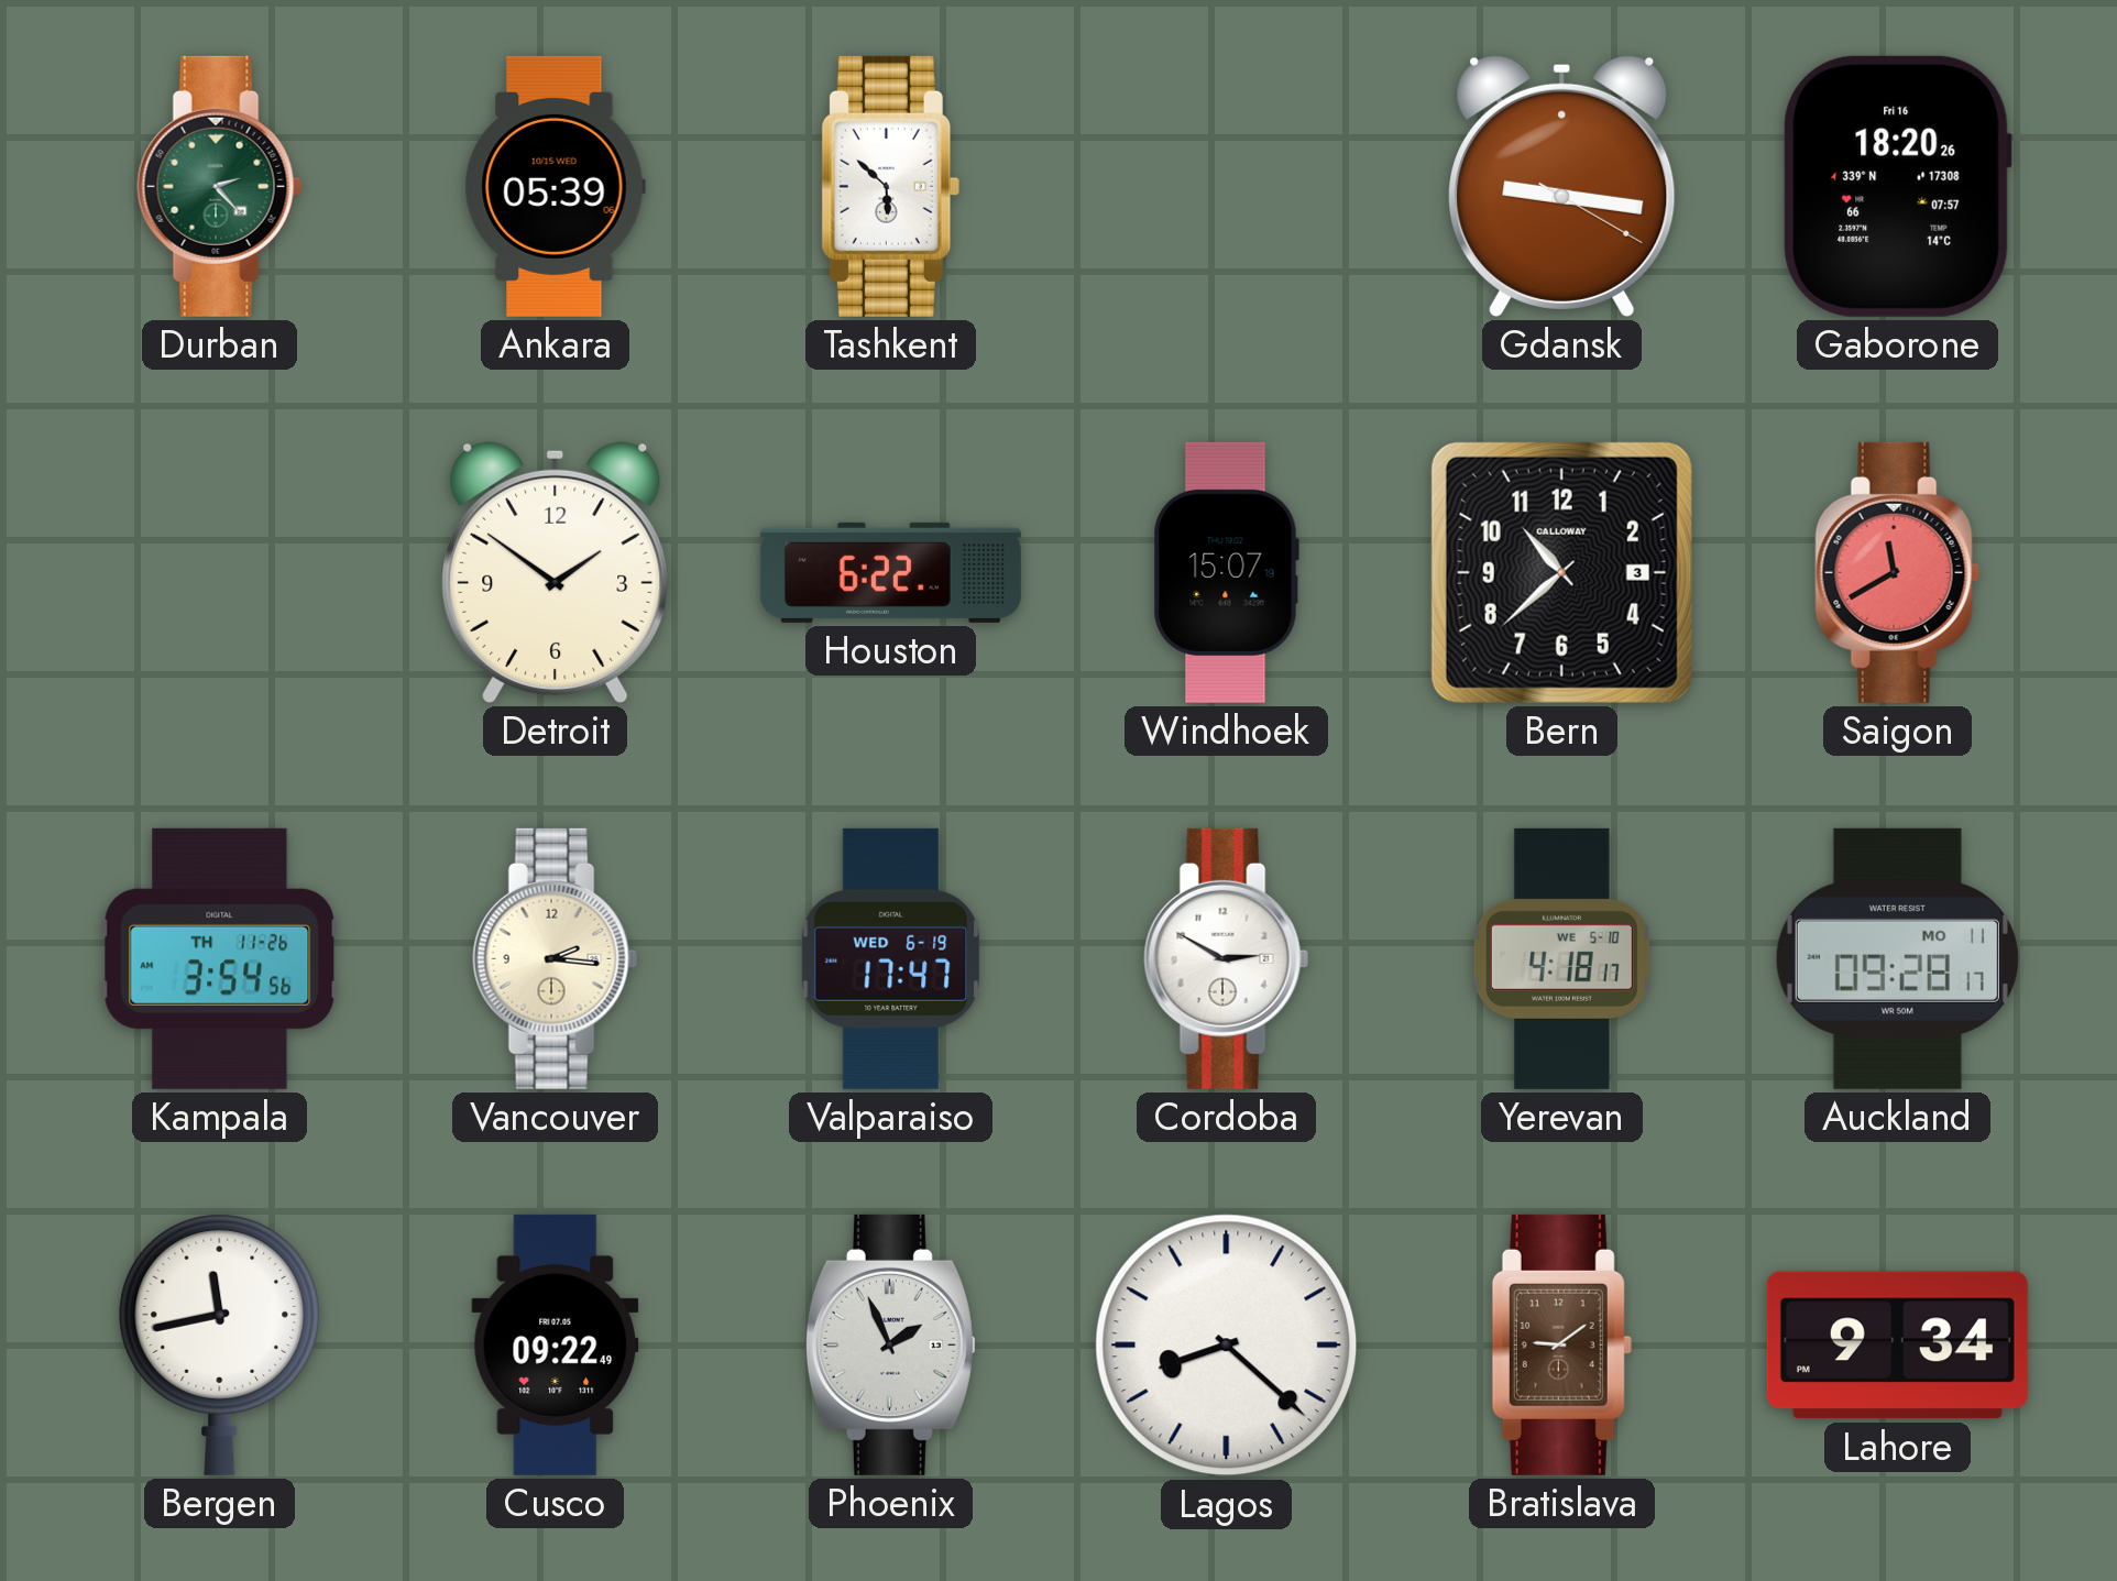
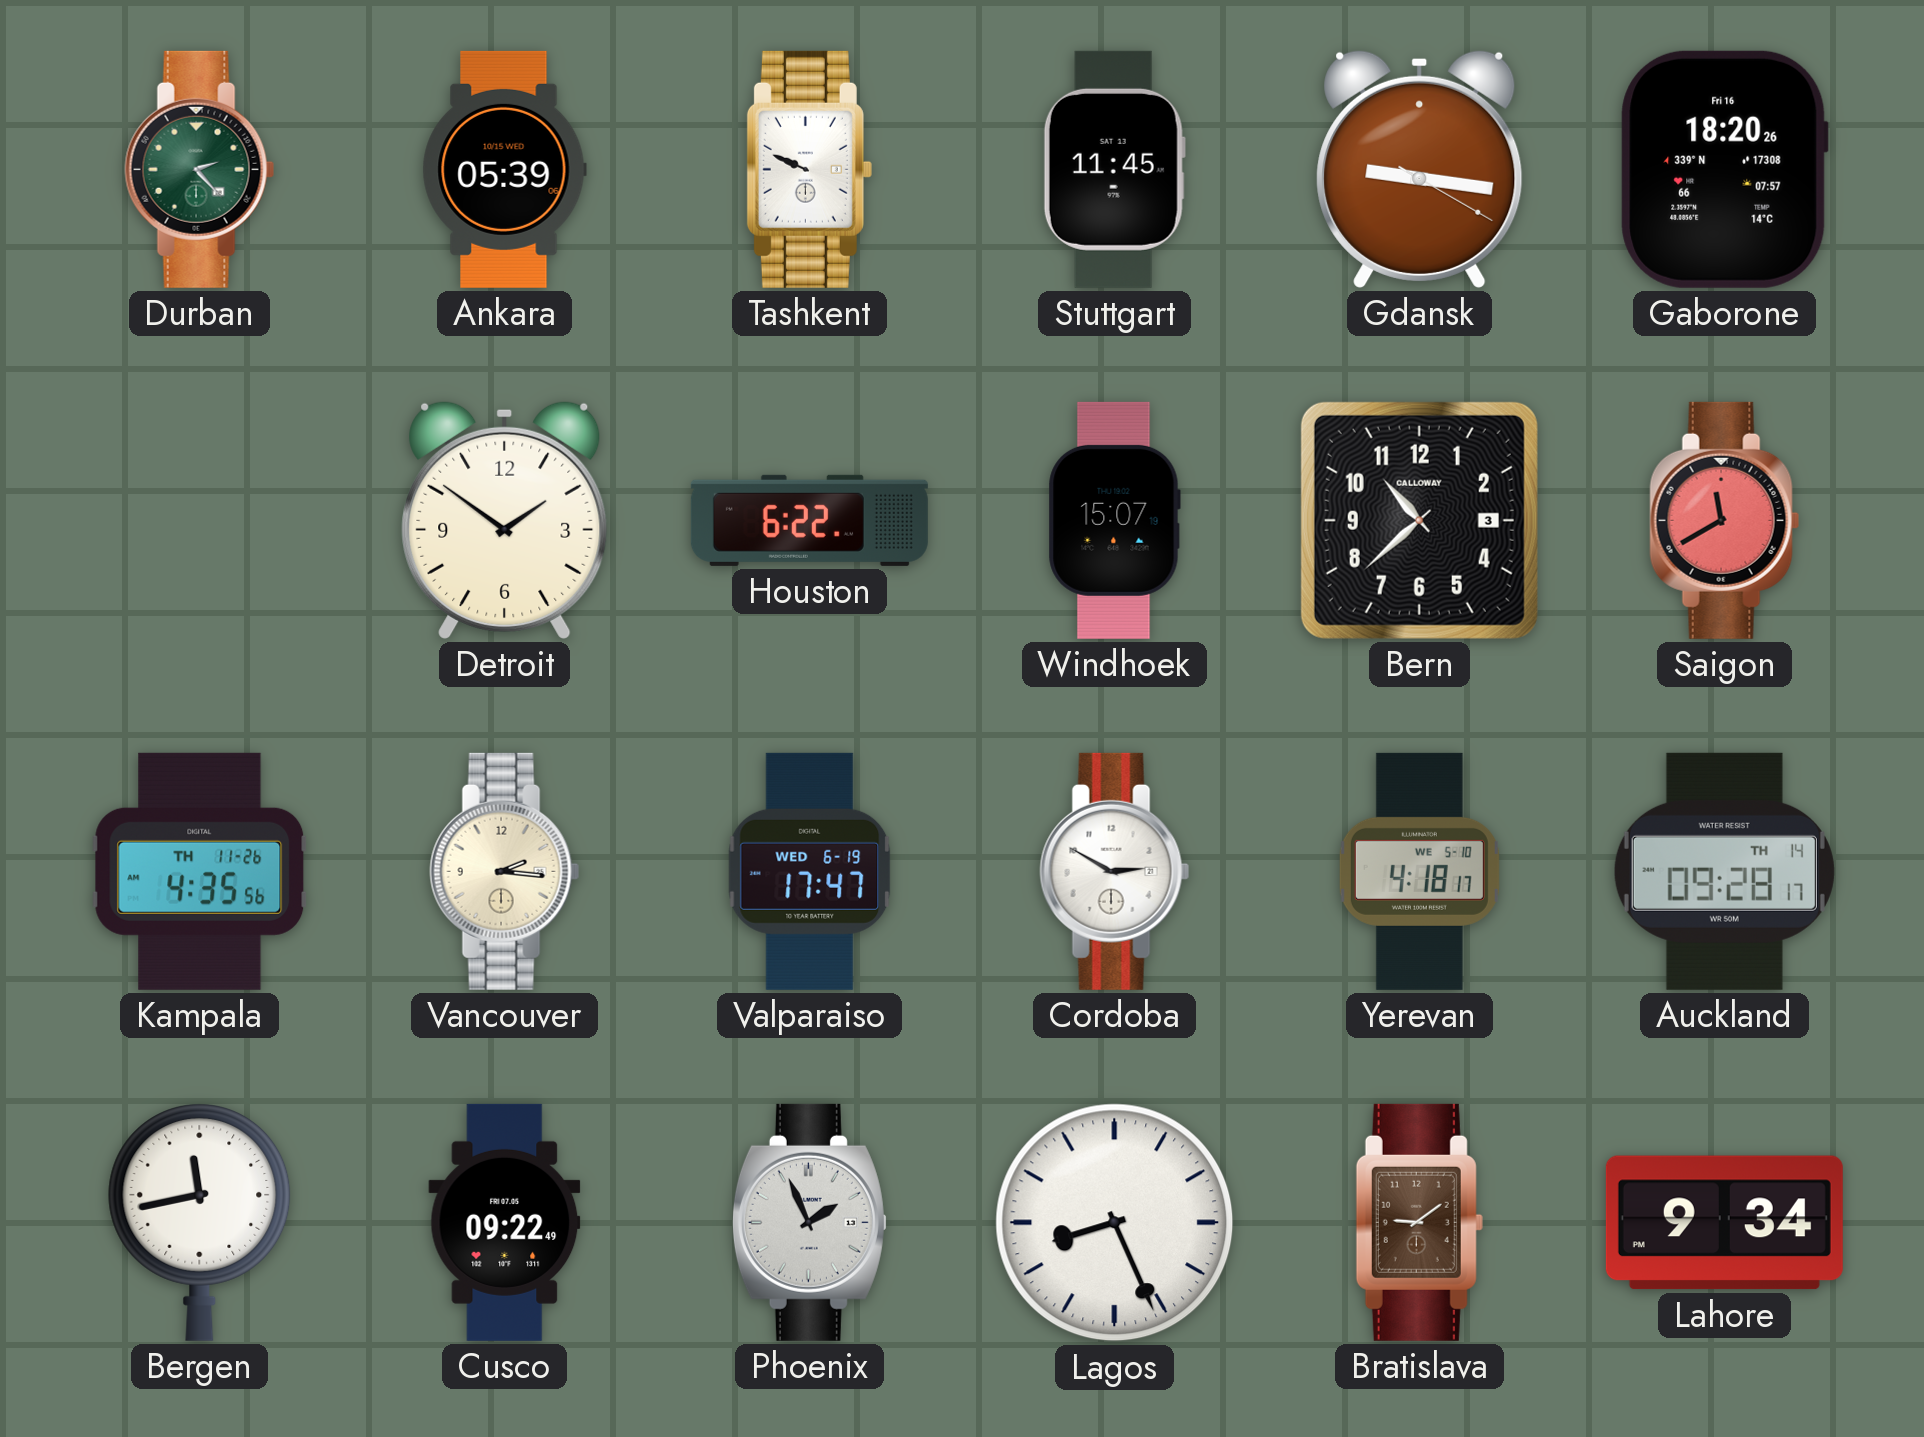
Tashkent: 5:52 -> 9:49
Stuttgart: none -> 11:45
Kampala: 3:54 -> 4:35
Auckland date: MO 11 -> TH 14
Lagos: 8:22 -> 8:26
